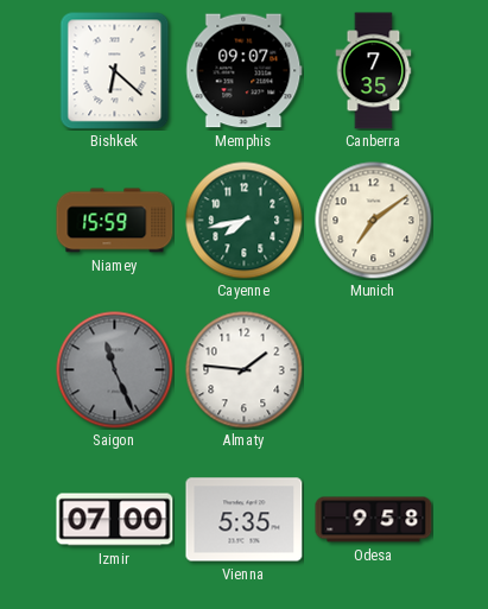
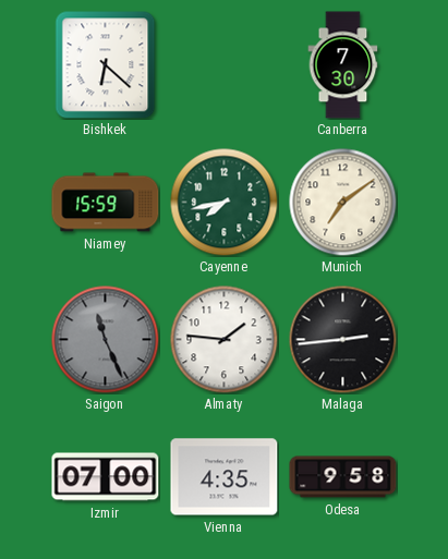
Memphis: 09:07 -> none
Canberra: 7:35 -> 7:30
Malaga: none -> 2:44
Vienna: 5:35 -> 4:35
